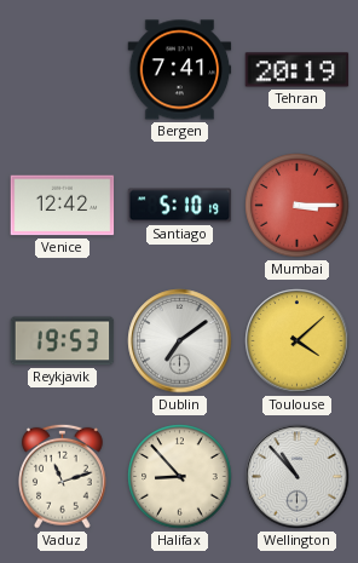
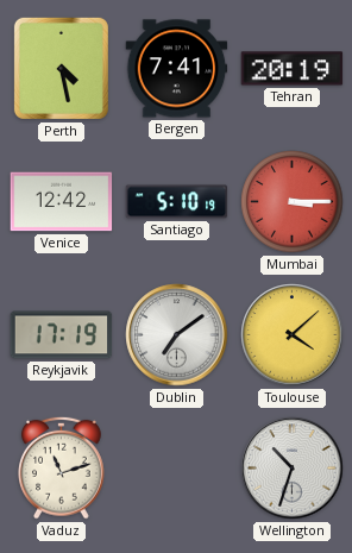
Perth: none -> 4:28
Reykjavik: 19:53 -> 17:19
Halifax: 8:53 -> none
Wellington: 10:53 -> 10:33
